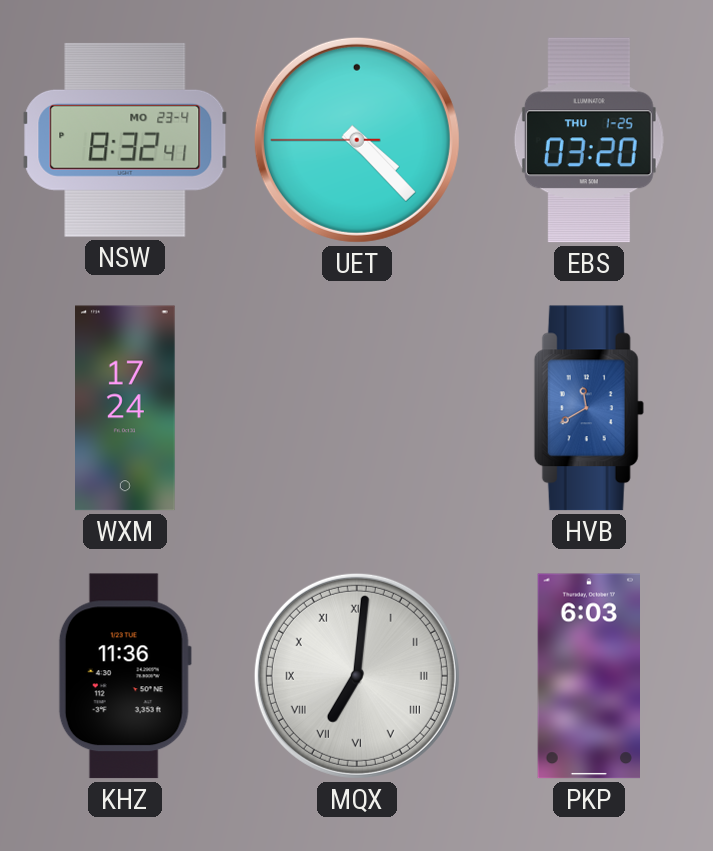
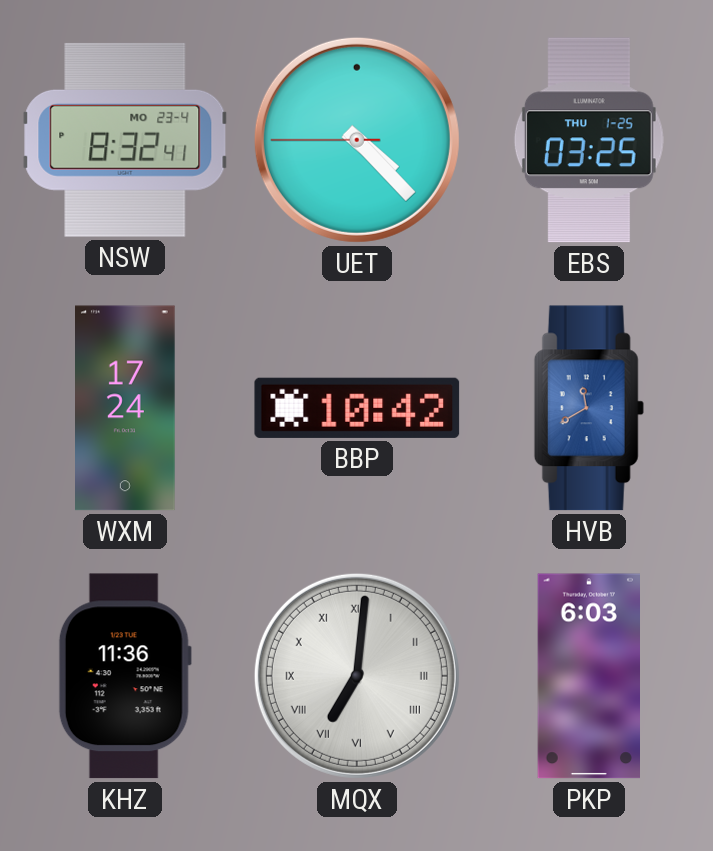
EBS: 03:20 -> 03:25
BBP: none -> 10:42
